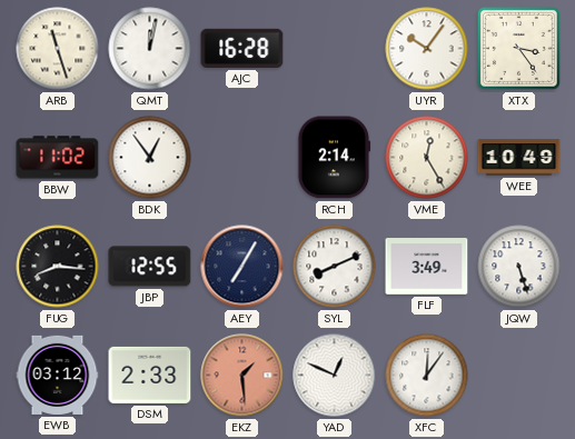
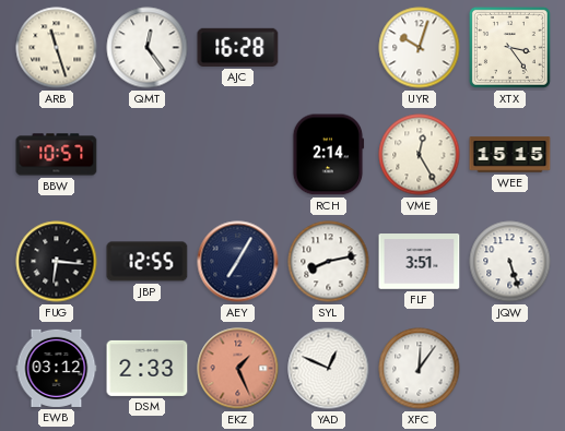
QMT: 12:02 -> 12:24
UYR: 10:06 -> 10:03
BBW: 11:02 -> 10:57
BDK: 12:54 -> none
WEE: 10:49 -> 15:15
FUG: 8:16 -> 6:16
SYL: 8:11 -> 8:13
FLF: 3:49 -> 3:51
EKZ: 1:29 -> 1:26
